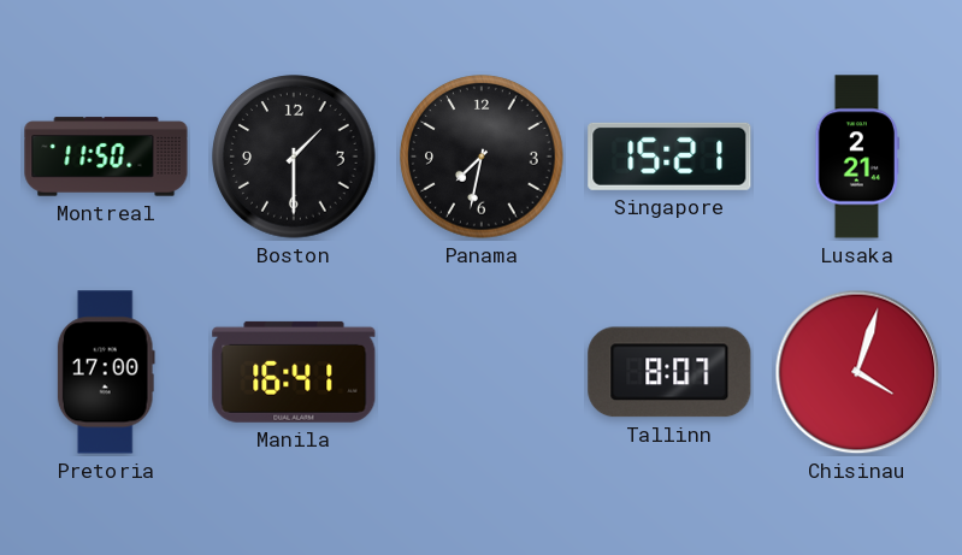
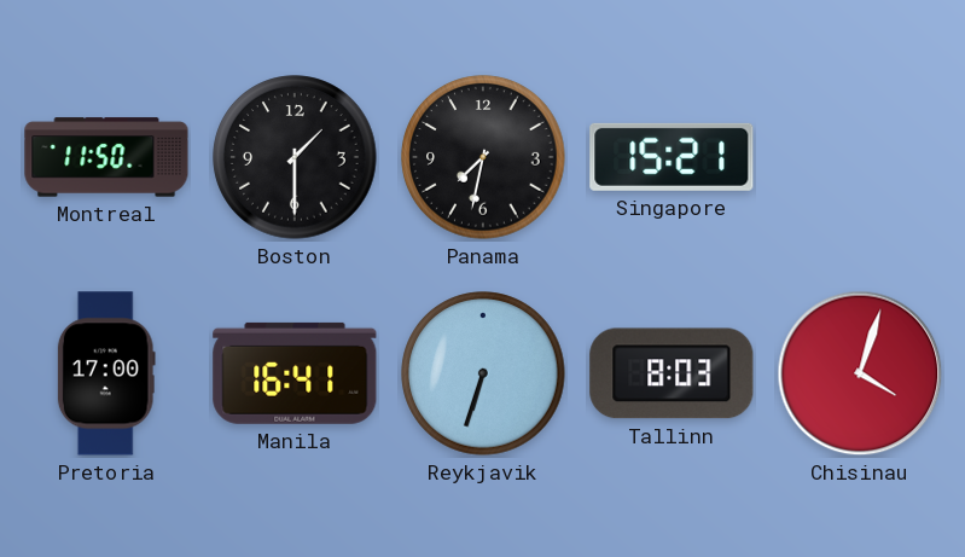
Lusaka: 2:21 -> none
Reykjavik: none -> 6:33
Tallinn: 8:07 -> 8:03
